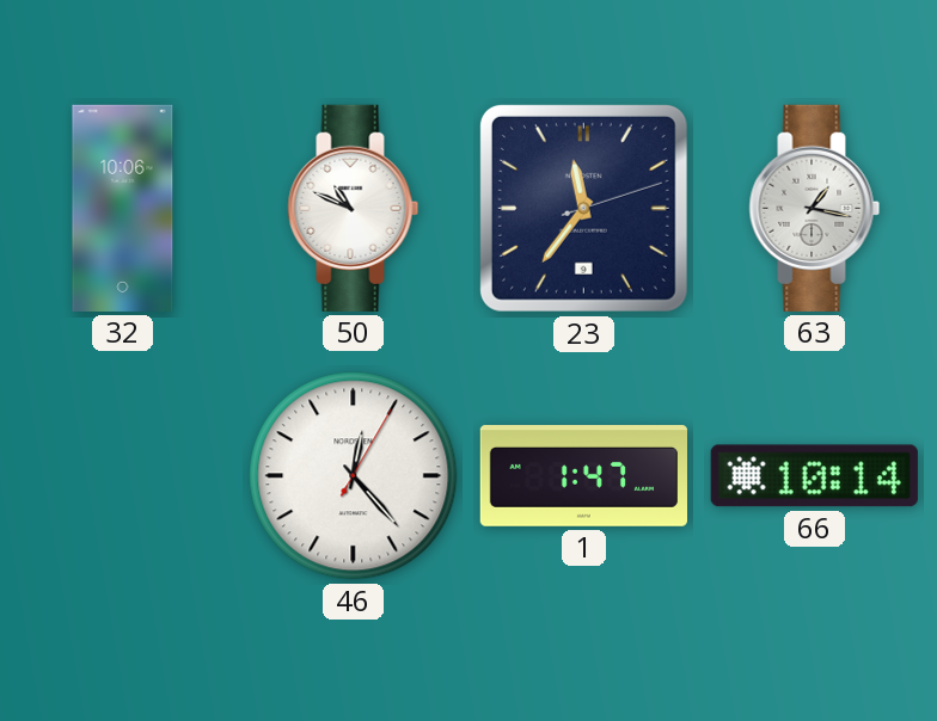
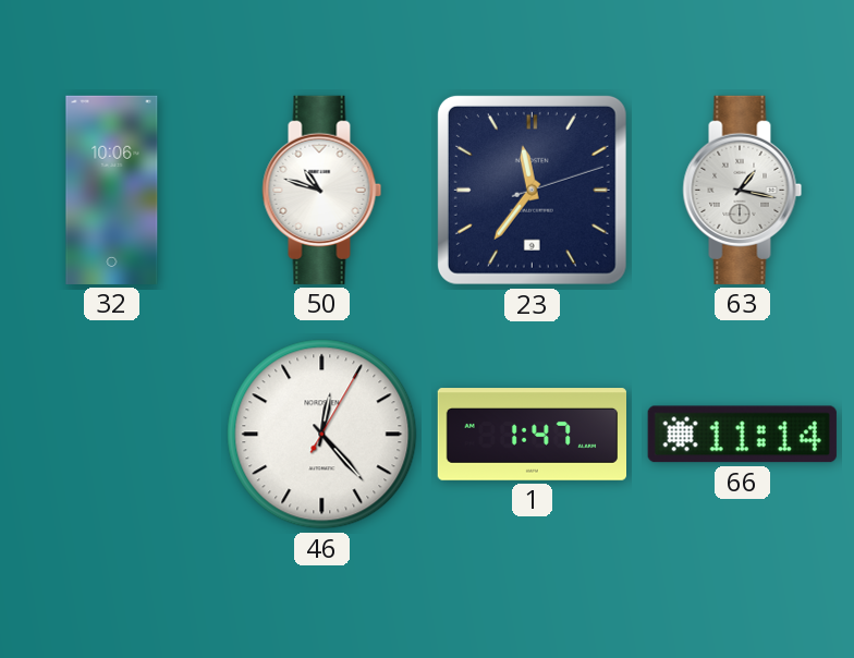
50: 10:49 -> 10:48
66: 10:14 -> 11:14
